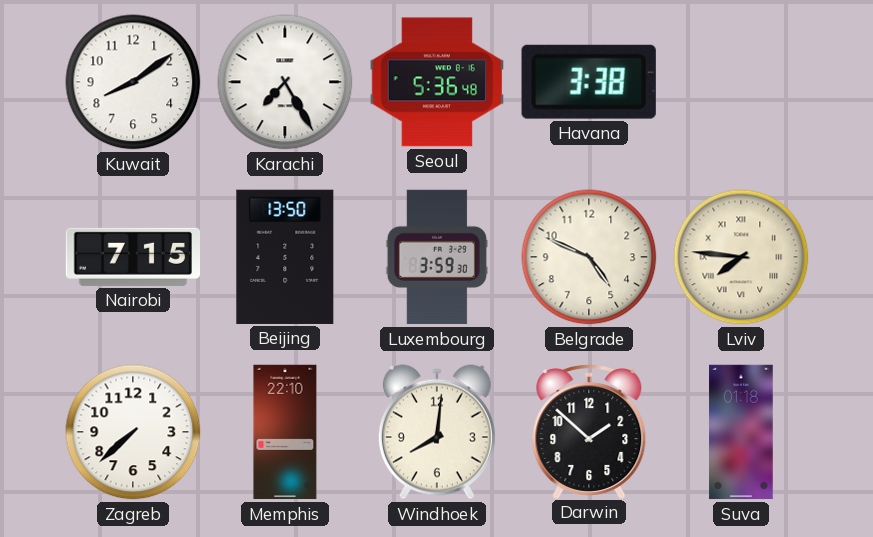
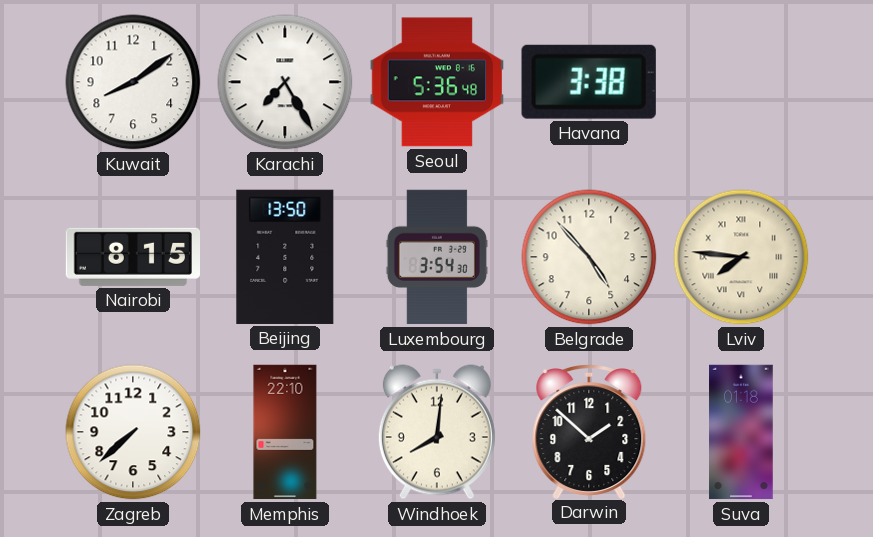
Nairobi: 7:15 -> 8:15
Luxembourg: 3:59 -> 3:54
Belgrade: 4:49 -> 4:53
